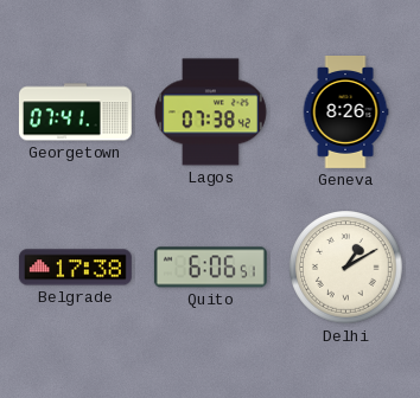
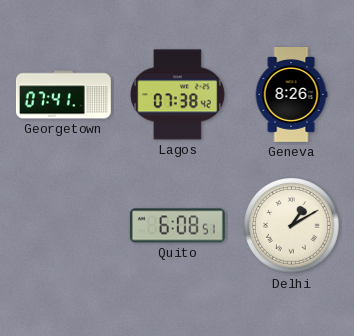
Belgrade: 17:38 -> none
Quito: 6:06 -> 6:08
